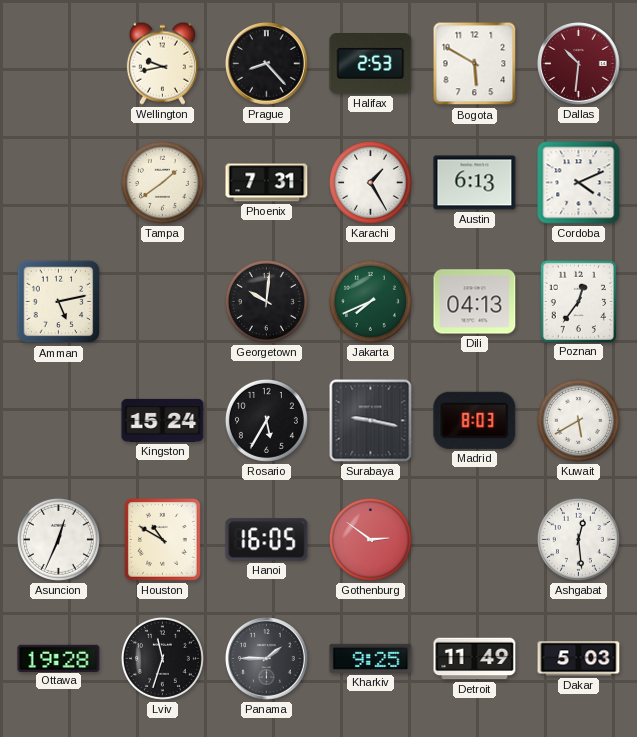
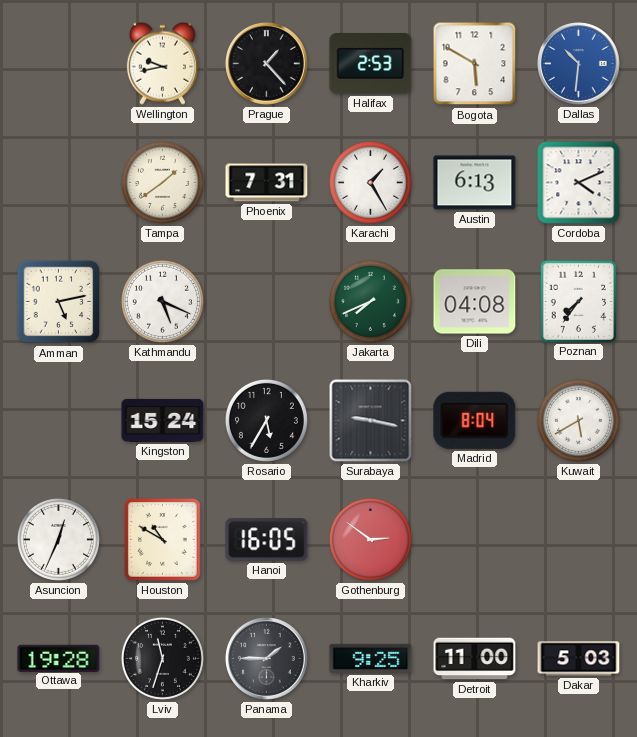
Prague: 8:23 -> 1:23
Dallas dial: burgundy -> blue
Kathmandu: none -> 5:19
Georgetown: 10:01 -> none
Dili: 04:13 -> 04:08
Poznan: 12:36 -> 7:36
Madrid: 8:03 -> 8:04
Ashgabat: 12:29 -> none
Detroit: 11:49 -> 11:00
